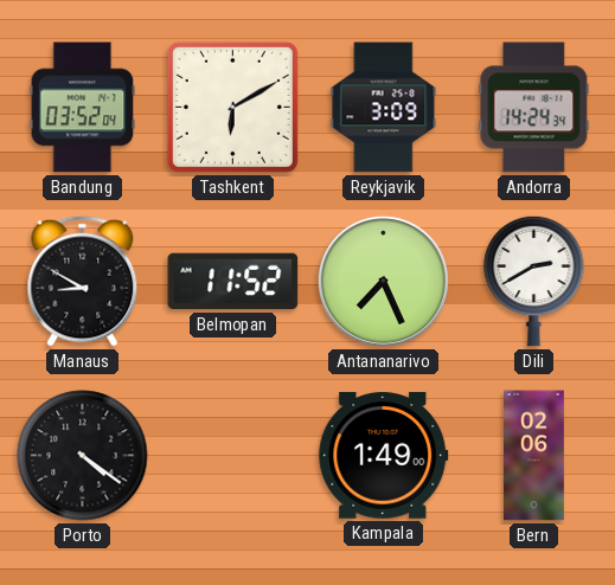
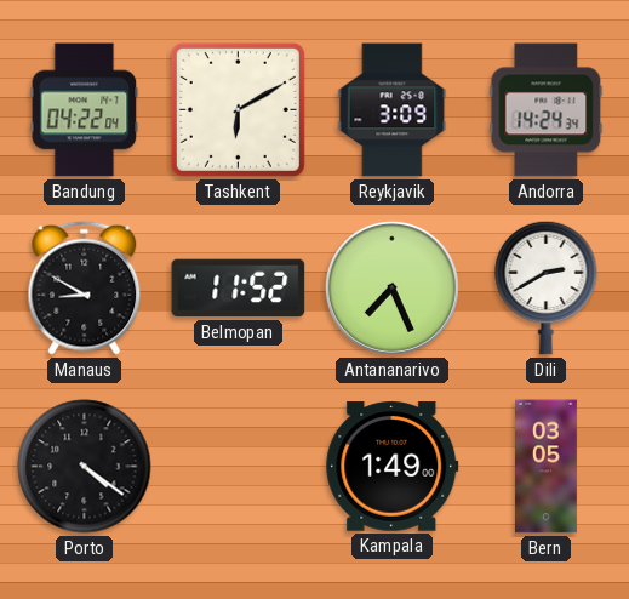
Bandung: 03:52 -> 04:22
Bern: 02:06 -> 03:05
